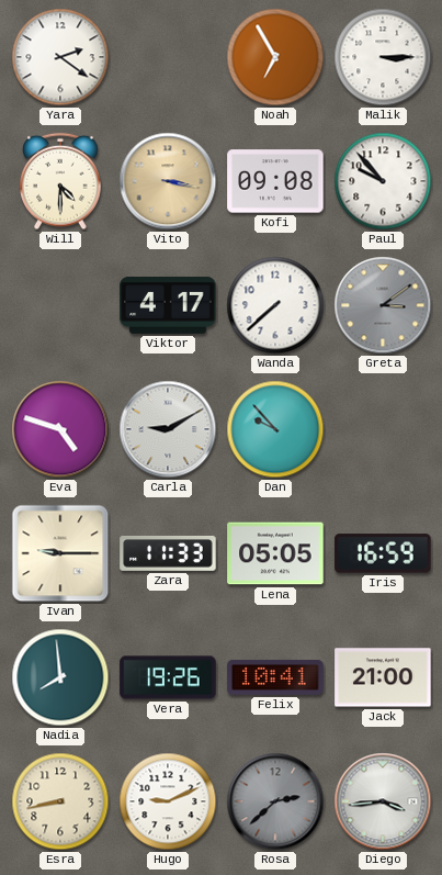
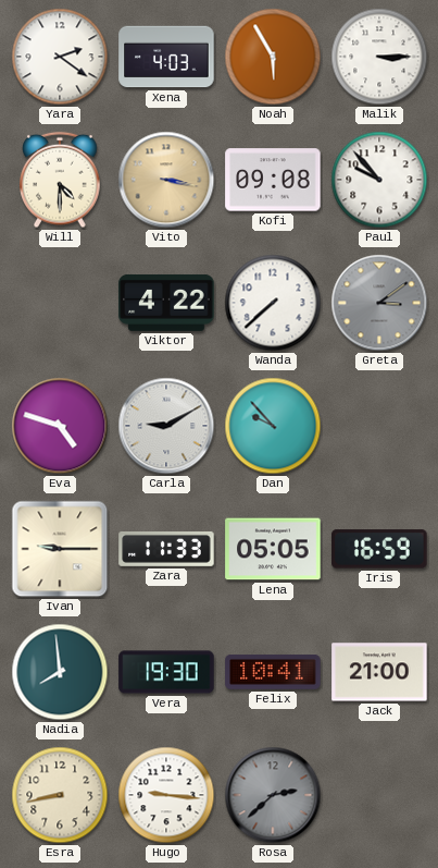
Xena: none -> 4:03
Noah: 6:55 -> 5:55
Viktor: 4:17 -> 4:22
Vera: 19:26 -> 19:30
Hugo: 9:11 -> 9:16
Diego: 3:44 -> none
